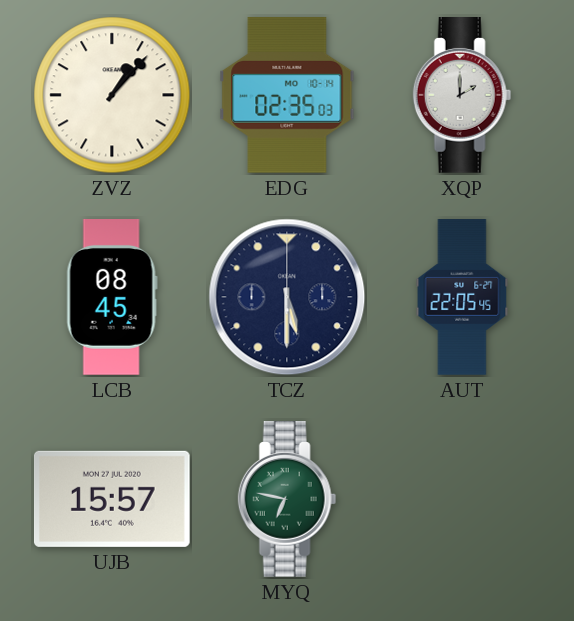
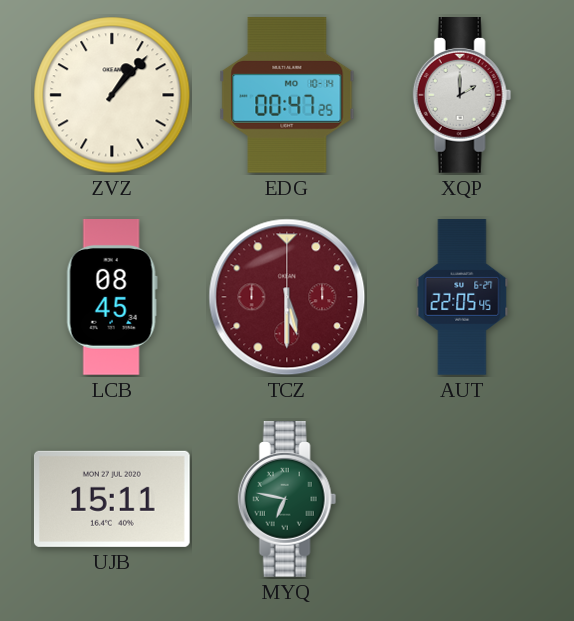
EDG: 02:35 -> 00:47
TCZ dial: navy -> burgundy
UJB: 15:57 -> 15:11
